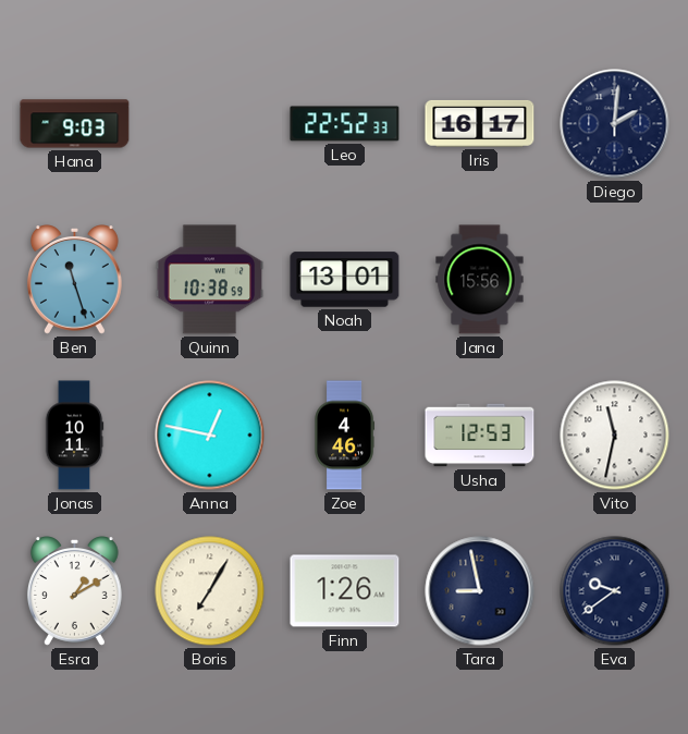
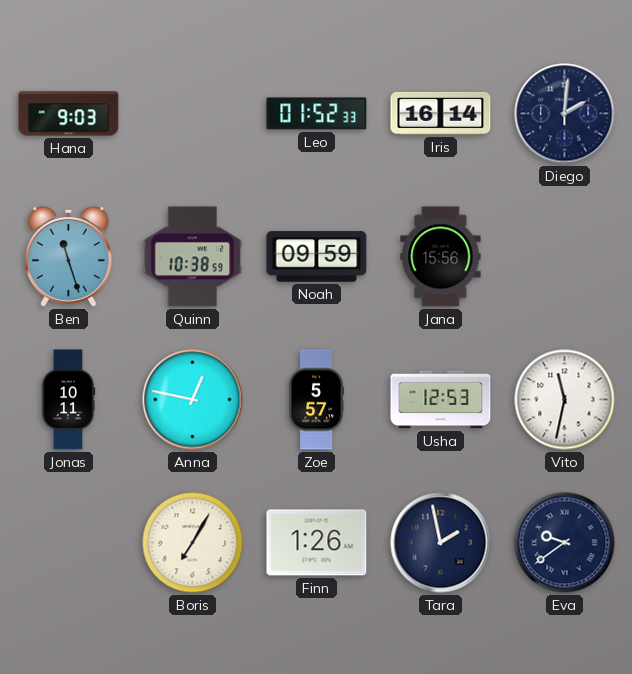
Leo: 22:52 -> 01:52
Iris: 16:17 -> 16:14
Noah: 13:01 -> 09:59
Zoe: 4:46 -> 5:57
Esra: 1:10 -> none
Tara: 8:58 -> 1:58
